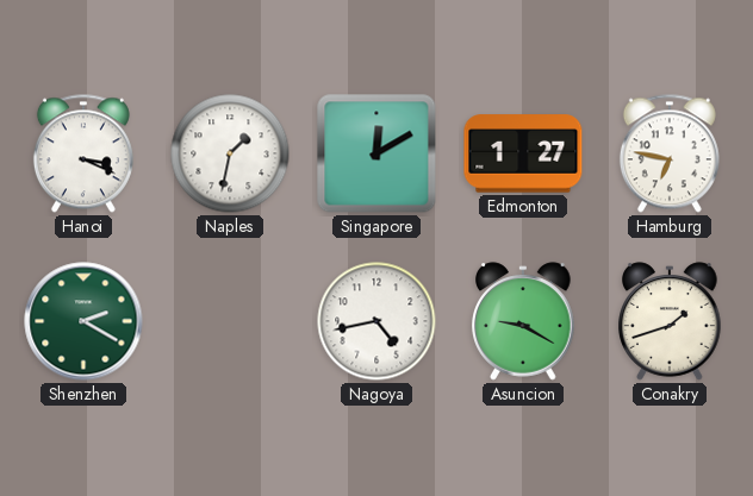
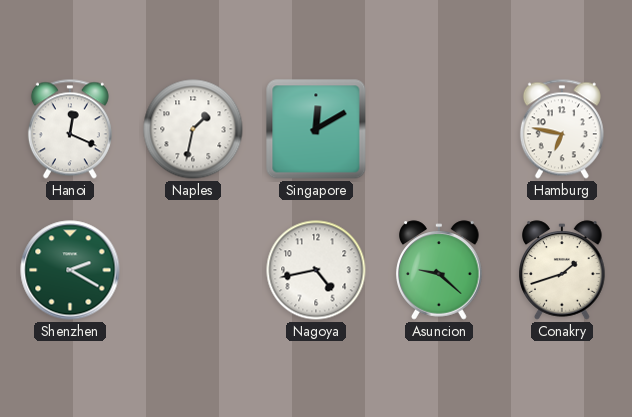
Hanoi: 3:19 -> 12:19
Edmonton: 1:27 -> none
Asuncion: 9:20 -> 9:22
